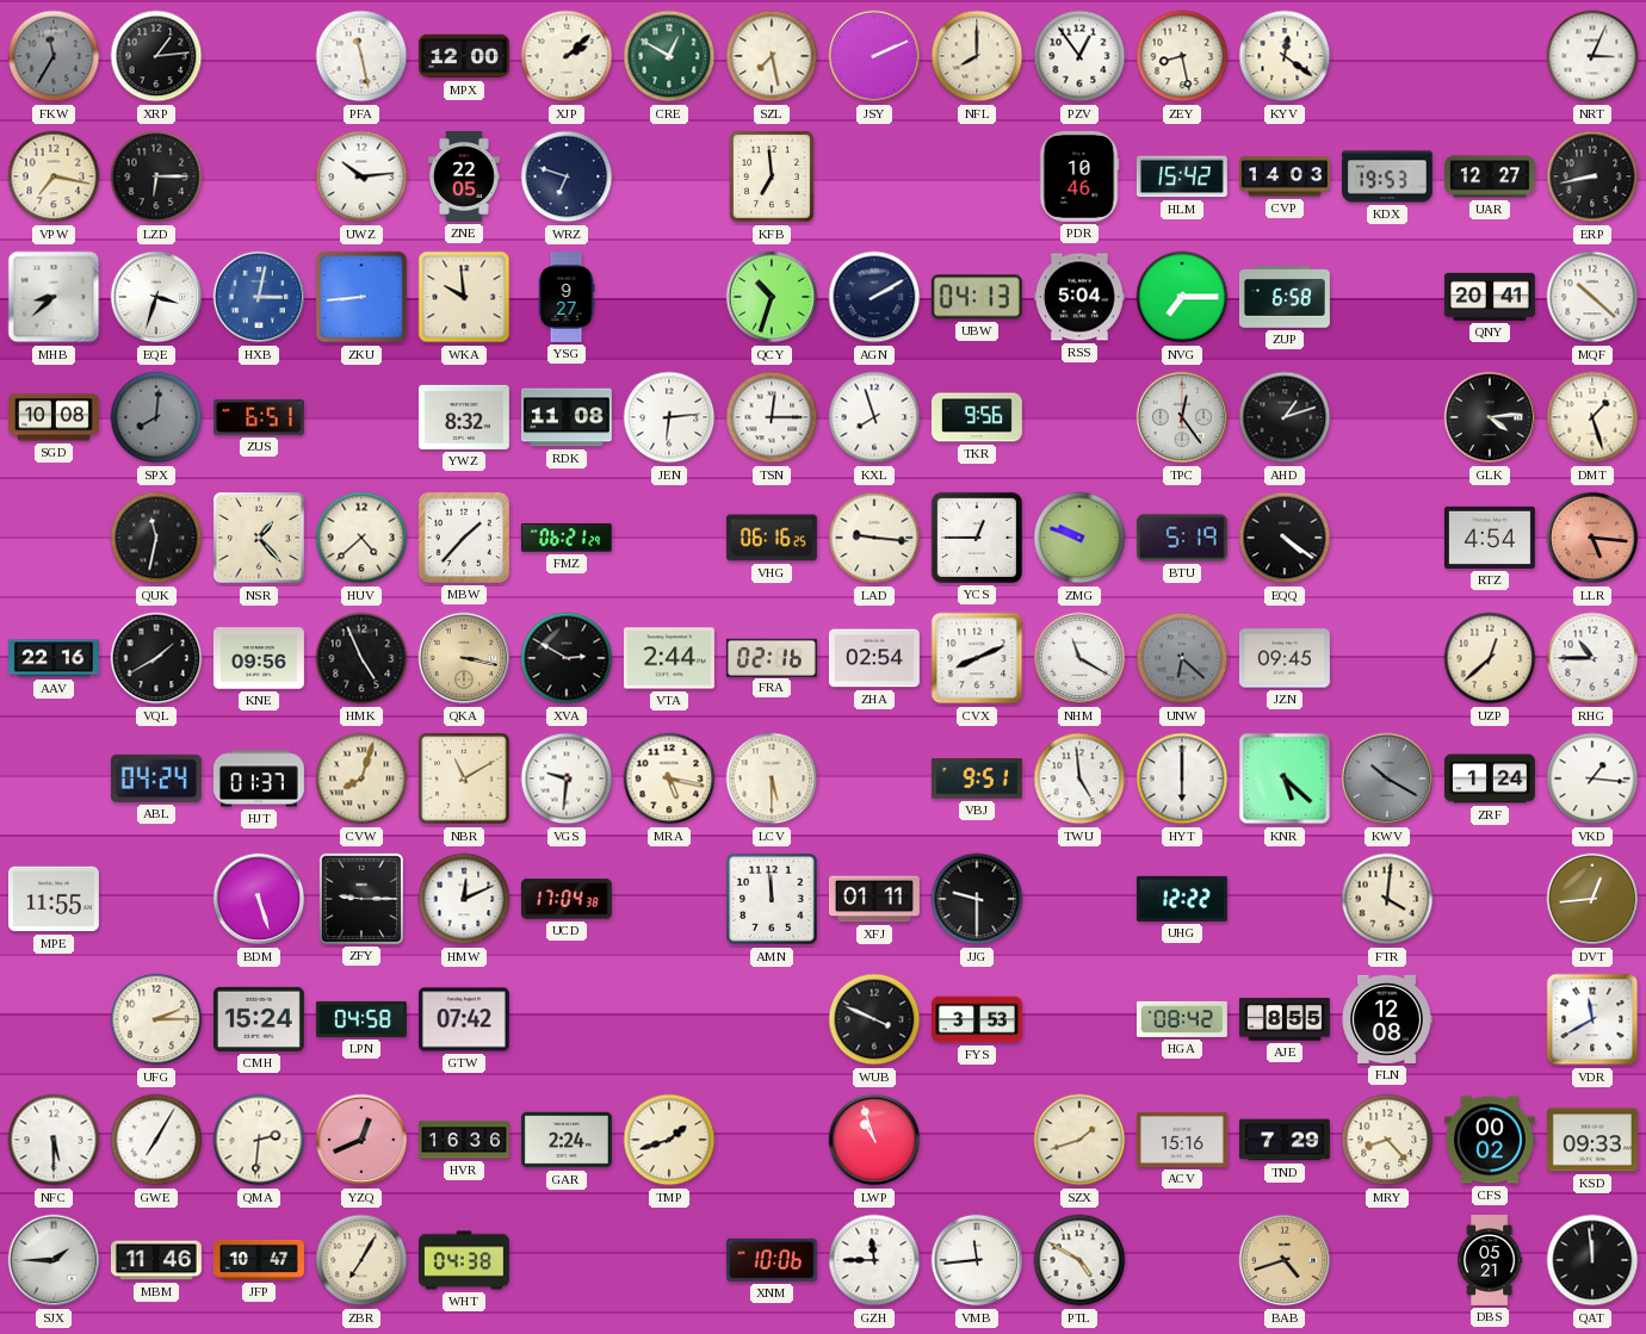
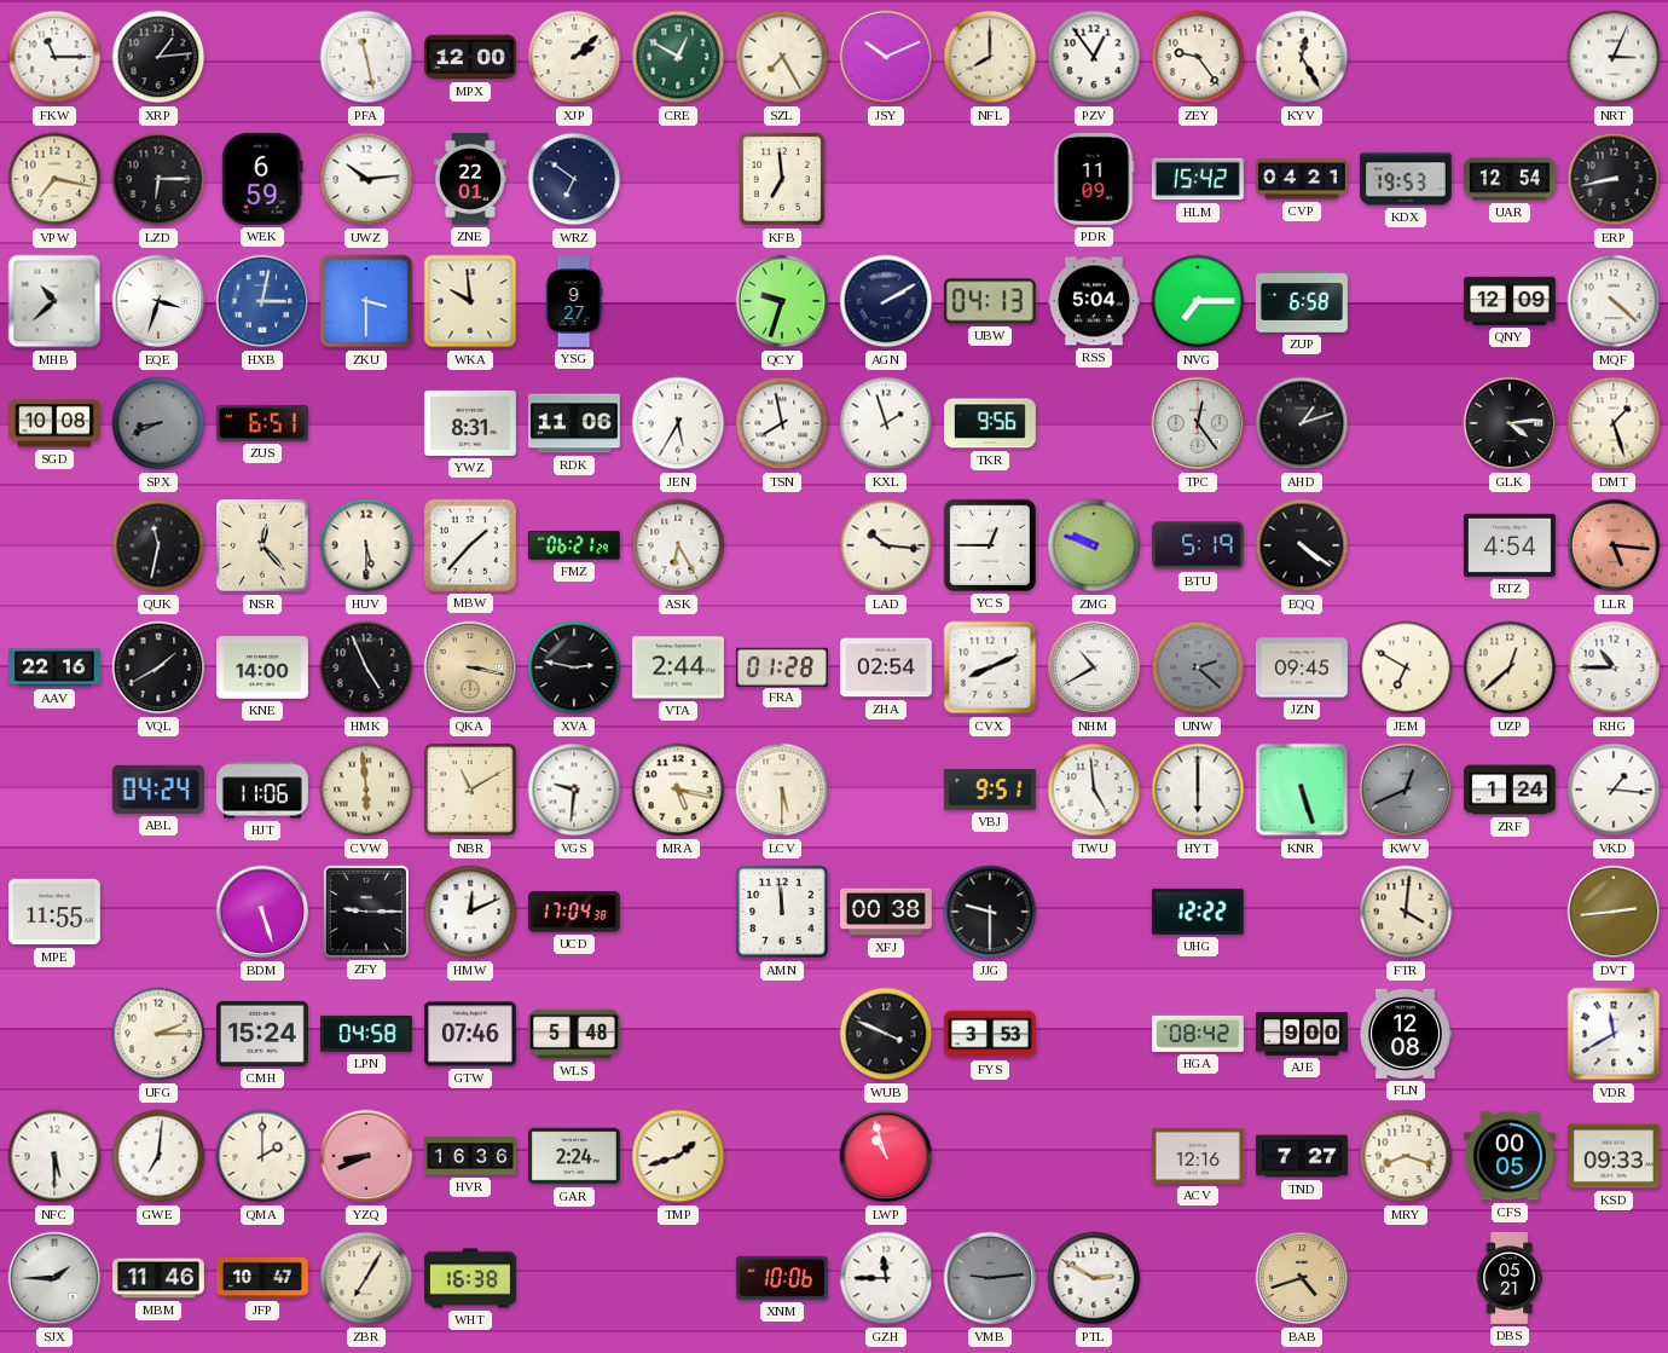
FKW: 11:35 -> 11:15
FKW dial: grey -> white
SZL: 7:28 -> 7:25
JSY: 2:11 -> 10:11
ZEY: 8:28 -> 9:24
KYV: 12:21 -> 12:25
WEK: none -> 6:59
ZNE: 22:05 -> 22:01
WRZ: 6:48 -> 6:51
PDR: 10:46 -> 11:09
CVP: 14:03 -> 04:21
UAR: 12:27 -> 12:54
MHB: 8:38 -> 10:38
ZKU: 8:44 -> 3:30
QCY: 10:33 -> 9:33
QNY: 20:41 -> 12:09
MQF: 10:22 -> 4:22
SPX: 8:01 -> 8:41
YWZ: 8:32 -> 8:31
RDK: 11:08 -> 11:06
JEN: 6:14 -> 5:35
TSN: 12:15 -> 7:58
KXL: 7:57 -> 1:57
NSR: 1:23 -> 12:23
HUV: 4:38 -> 5:30
ASK: none -> 6:25
VHG: 06:16 -> none
LAD: 9:16 -> 10:16
KNE: 09:56 -> 14:00
XVA: 2:50 -> 2:47
FRA: 02:16 -> 01:28
NHM: 11:20 -> 10:40
UNW: 6:22 -> 2:22
JEM: none -> 6:50
HJT: 01:37 -> 11:06
CVW: 8:03 -> 5:59
KNR: 5:22 -> 5:27
KWV: 10:20 -> 12:41
XFJ: 01:11 -> 00:38
DVT: 12:44 -> 2:44
GTW: 07:42 -> 07:46
WLS: none -> 5:48
AJE: 8:55 -> 9:00
GWE: 7:05 -> 7:01
QMA: 2:31 -> 2:00
YZQ: 12:41 -> 8:41
SZX: 1:42 -> none
ACV: 15:16 -> 12:16
TND: 7:29 -> 7:27
MRY: 8:23 -> 8:18
CFS: 00:02 -> 00:05
WHT: 04:38 -> 16:38
VMB: 11:44 -> 9:14
VMB dial: white -> grey
PTL: 4:50 -> 2:50
QAT: 11:59 -> none
